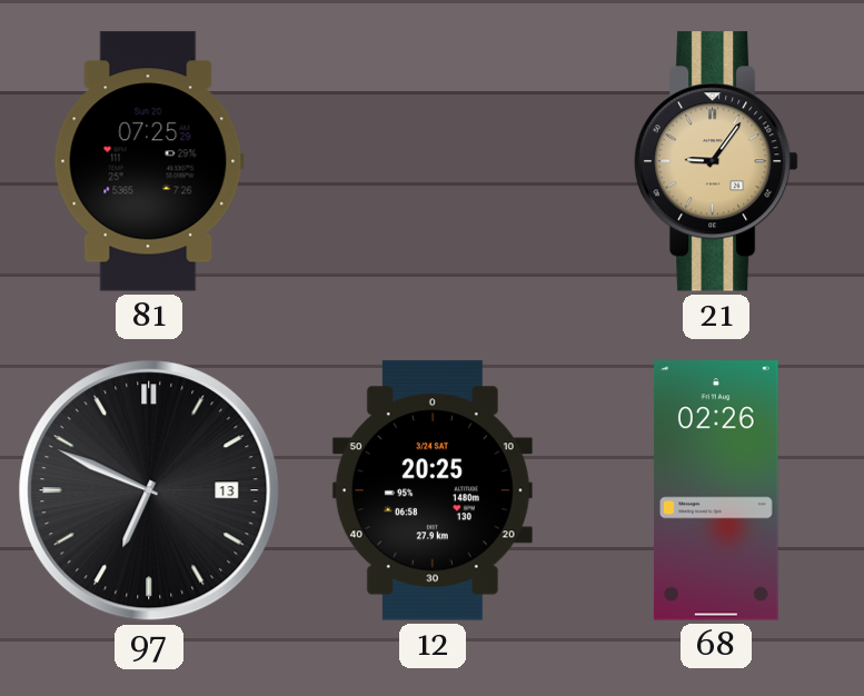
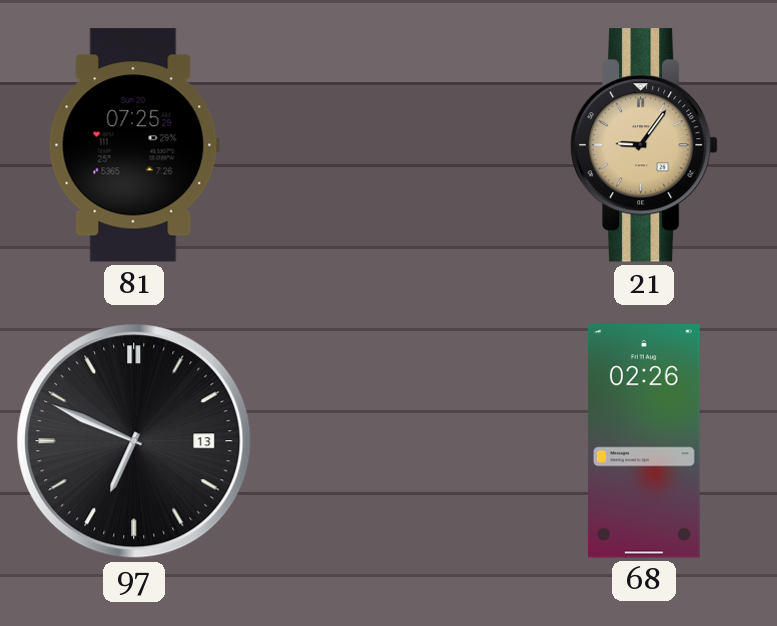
12: 20:25 -> none
